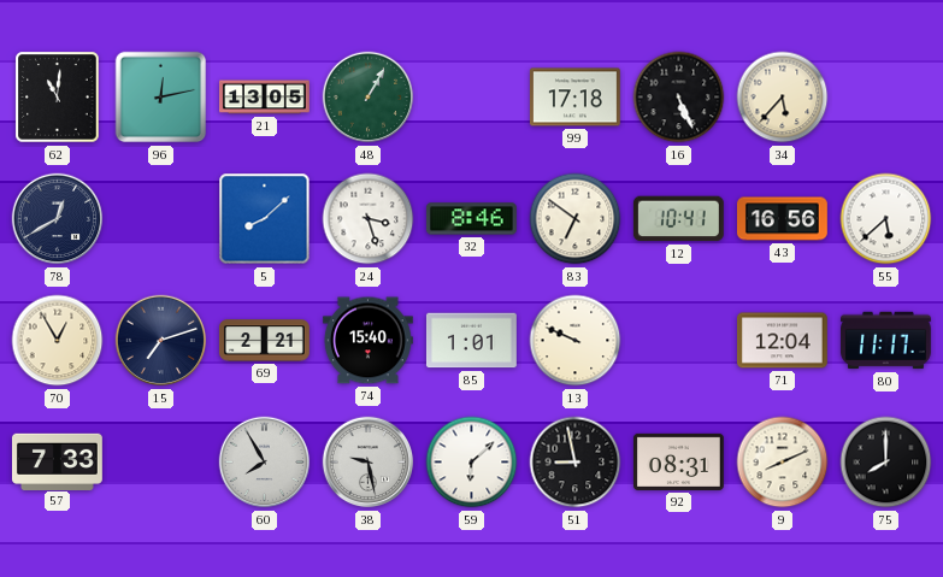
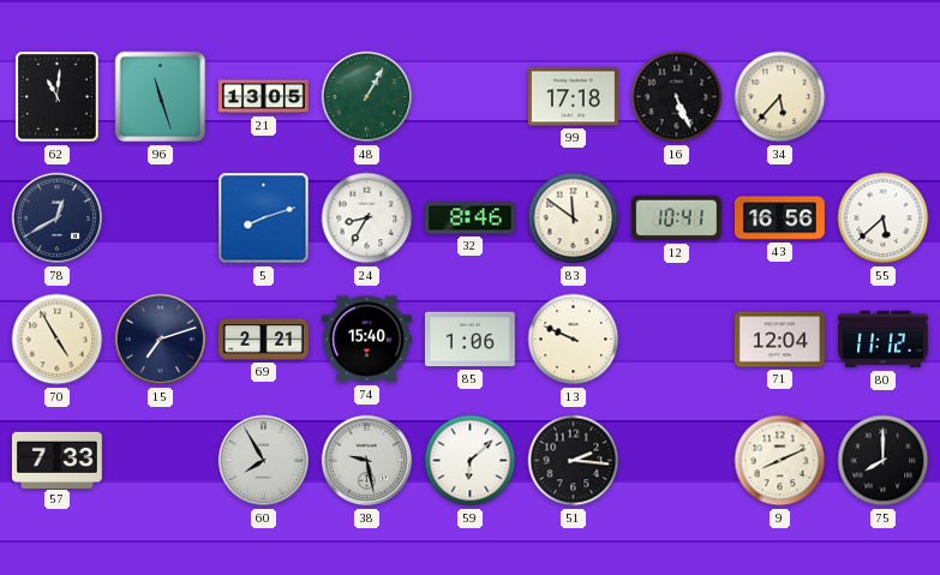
96: 12:13 -> 11:27
5: 8:08 -> 8:12
24: 3:27 -> 8:35
83: 6:51 -> 11:51
70: 12:55 -> 4:55
85: 1:01 -> 1:06
80: 11:17 -> 11:12
51: 8:58 -> 2:16
92: 08:31 -> none
